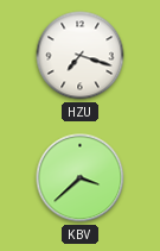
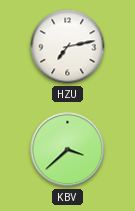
HZU: 7:18 -> 7:13
